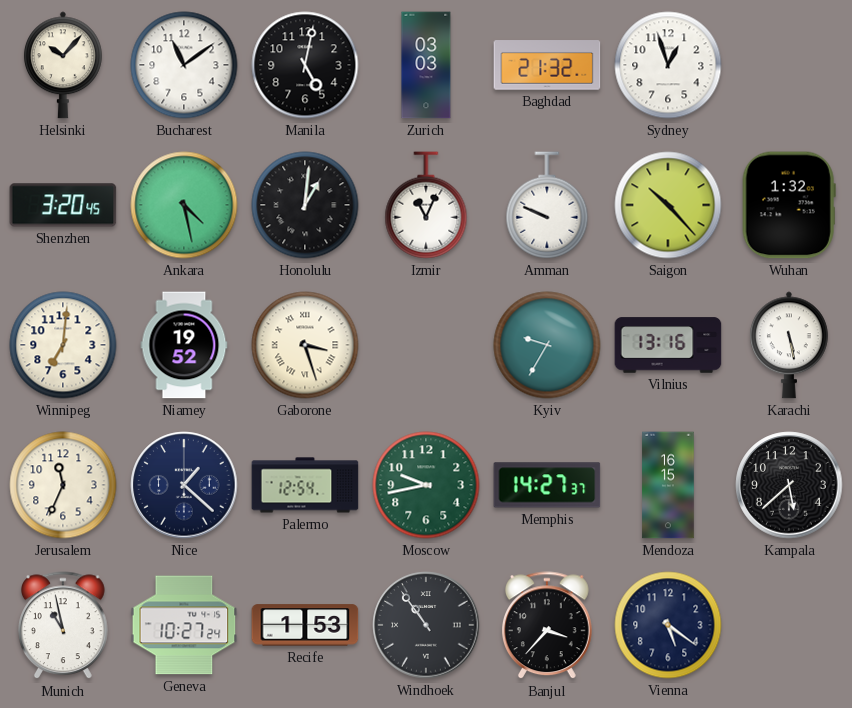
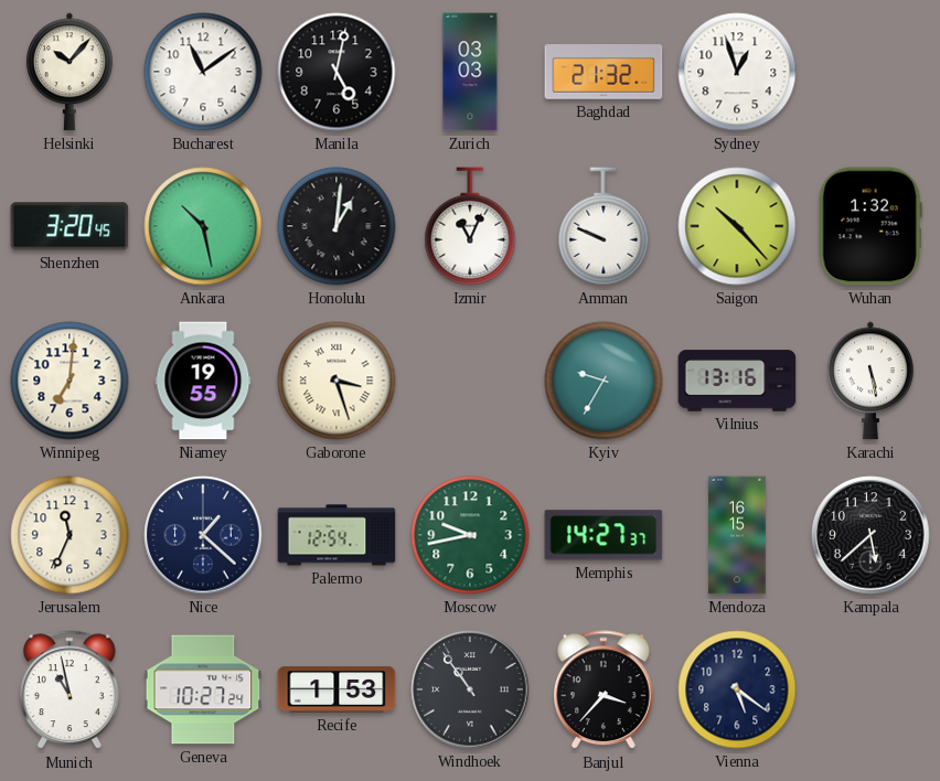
Ankara: 4:28 -> 10:28
Niamey: 19:52 -> 19:55
